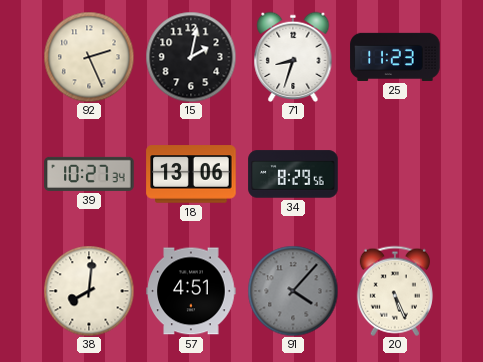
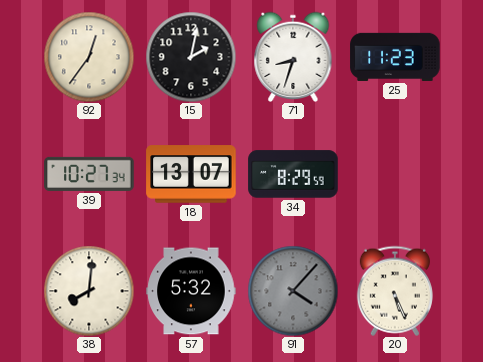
92: 2:26 -> 12:36
18: 13:06 -> 13:07
34: 8:29:56 -> 8:29:59
57: 4:51 -> 5:32
